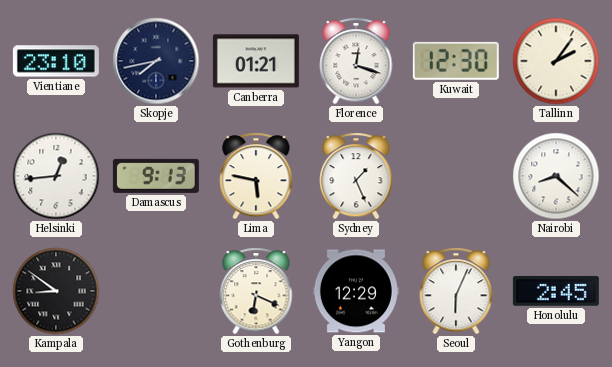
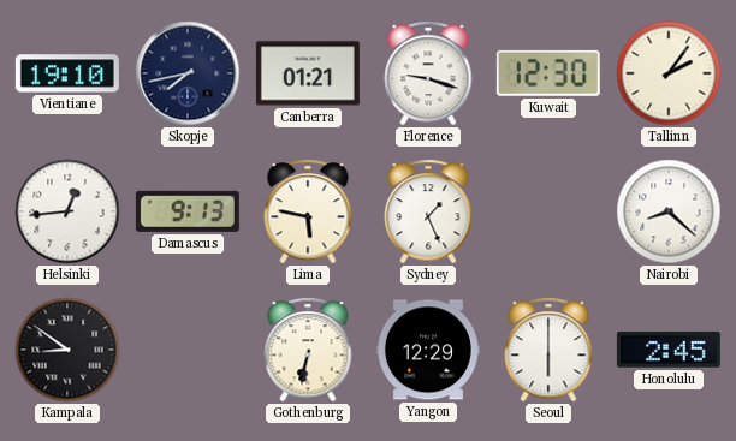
Vientiane: 23:10 -> 19:10
Florence: 12:18 -> 9:18
Gothenburg: 6:19 -> 6:32
Seoul: 6:04 -> 6:00
